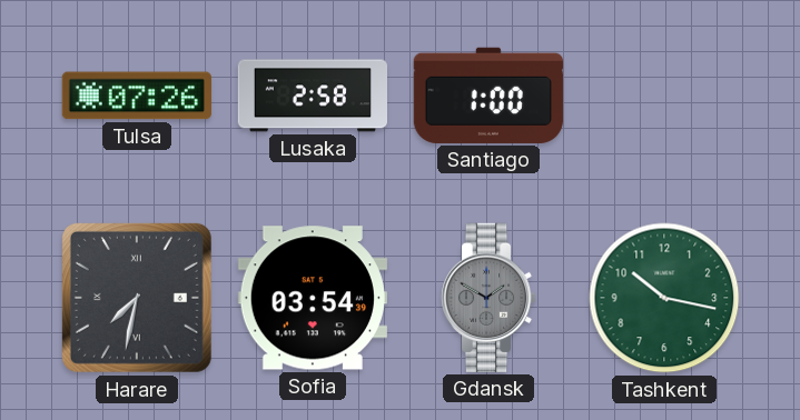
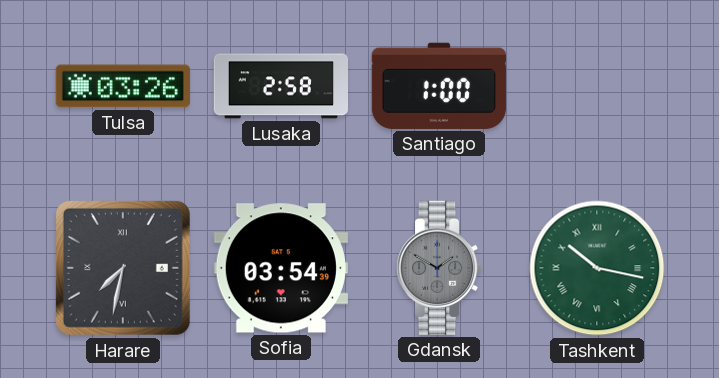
Tulsa: 07:26 -> 03:26
Tashkent numerals: Arabic -> Roman
